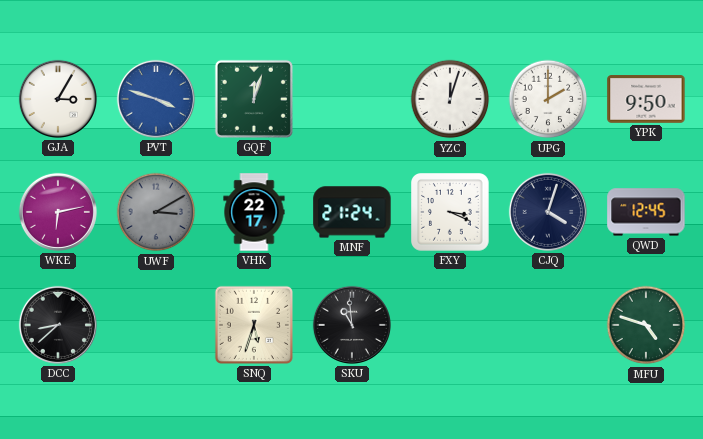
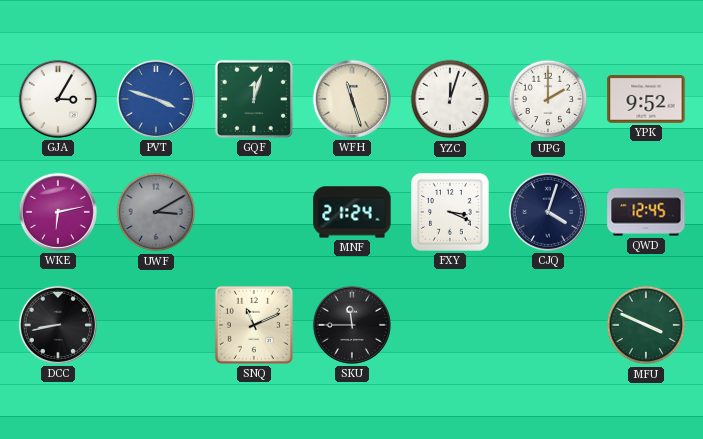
WFH: none -> 11:27
YPK: 9:50 -> 9:52
VHK: 22:17 -> none
DCC: 8:38 -> 8:43
SNQ: 5:33 -> 11:11
SKU: 10:59 -> 11:45
MFU: 4:48 -> 3:49
